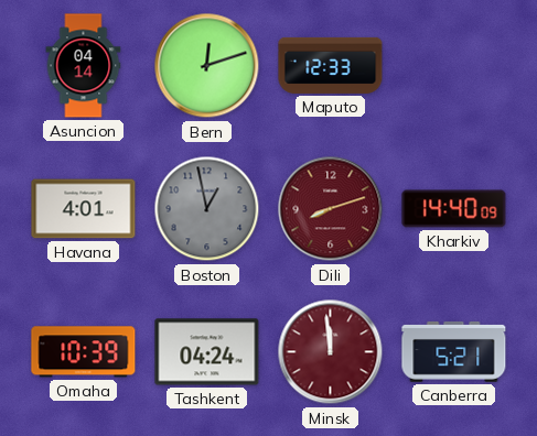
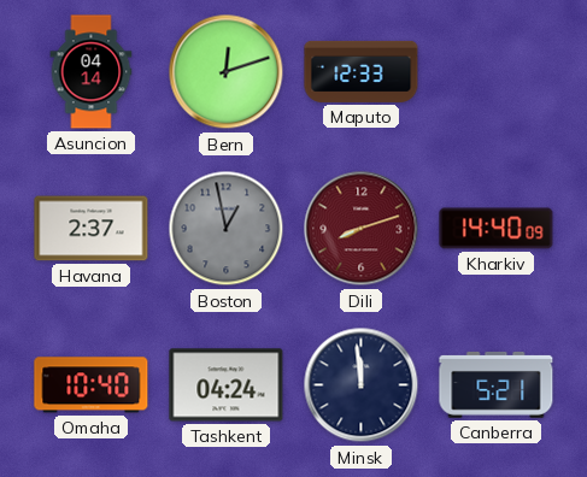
Havana: 4:01 -> 2:37
Omaha: 10:39 -> 10:40
Minsk dial: burgundy -> navy
